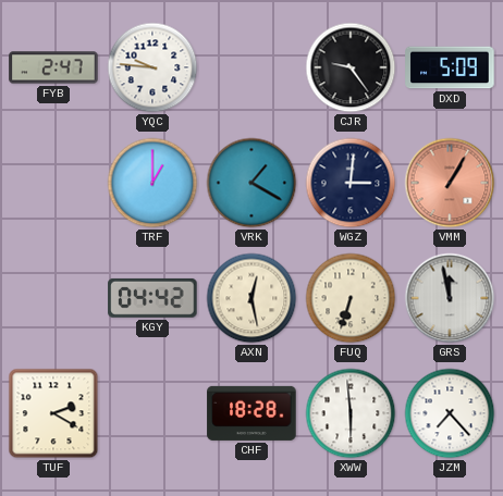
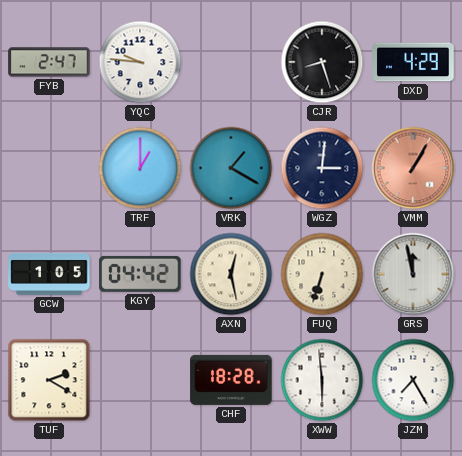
CJR: 9:24 -> 8:27
DXD: 5:09 -> 4:29
GCW: none -> 1:05
JZM: 7:23 -> 7:25
